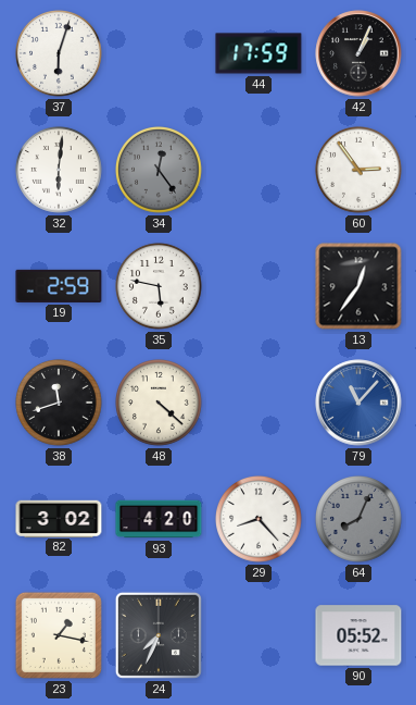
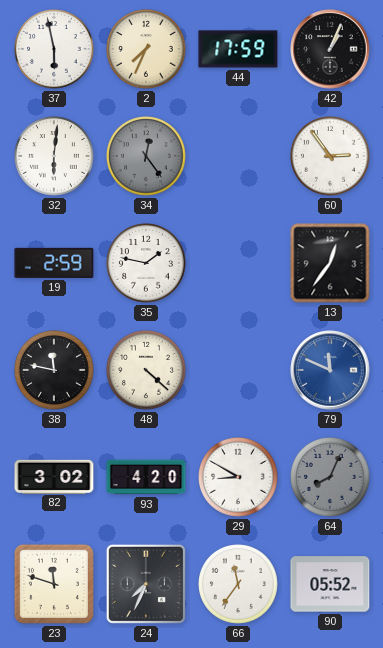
37: 6:03 -> 5:58
2: none -> 7:34
35: 5:47 -> 1:47
38: 11:42 -> 11:47
79: 11:07 -> 11:49
29: 8:23 -> 8:50
23: 1:17 -> 11:48
66: none -> 11:36
